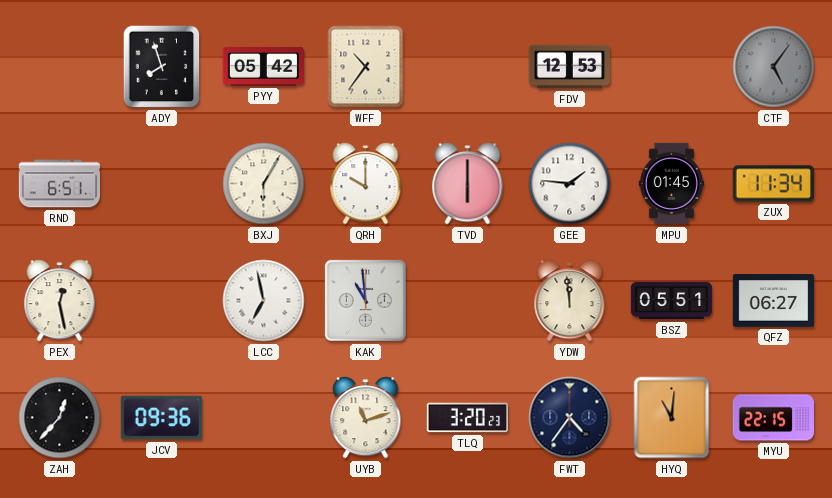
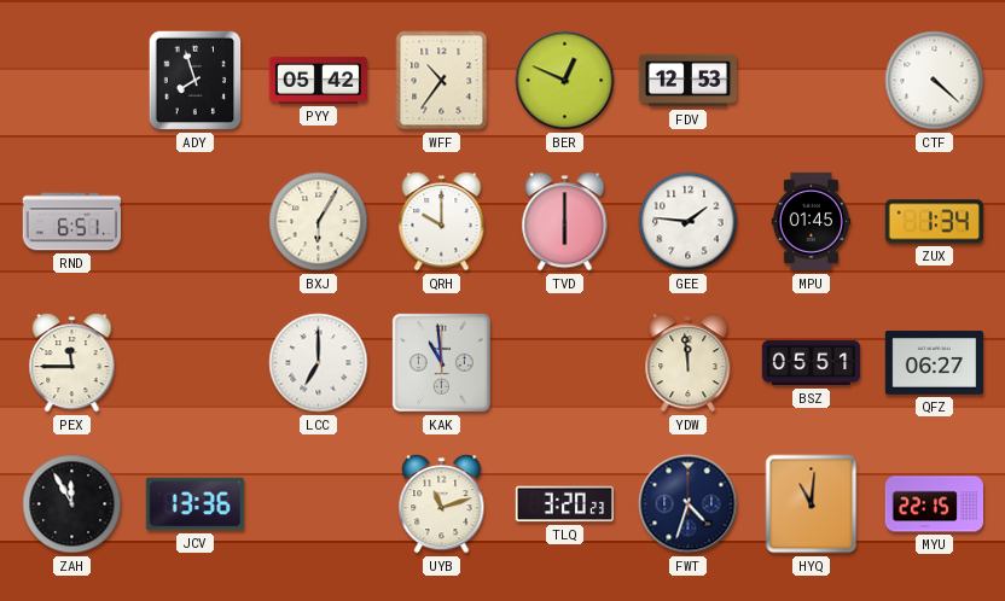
BER: none -> 12:49
CTF: 5:06 -> 4:22
CTF dial: grey -> white
ZUX: 11:34 -> 1:34
PEX: 12:28 -> 11:45
LCC: 6:58 -> 7:00
ZAH: 12:37 -> 11:55
JCV: 09:36 -> 13:36
FWT: 4:36 -> 4:33
